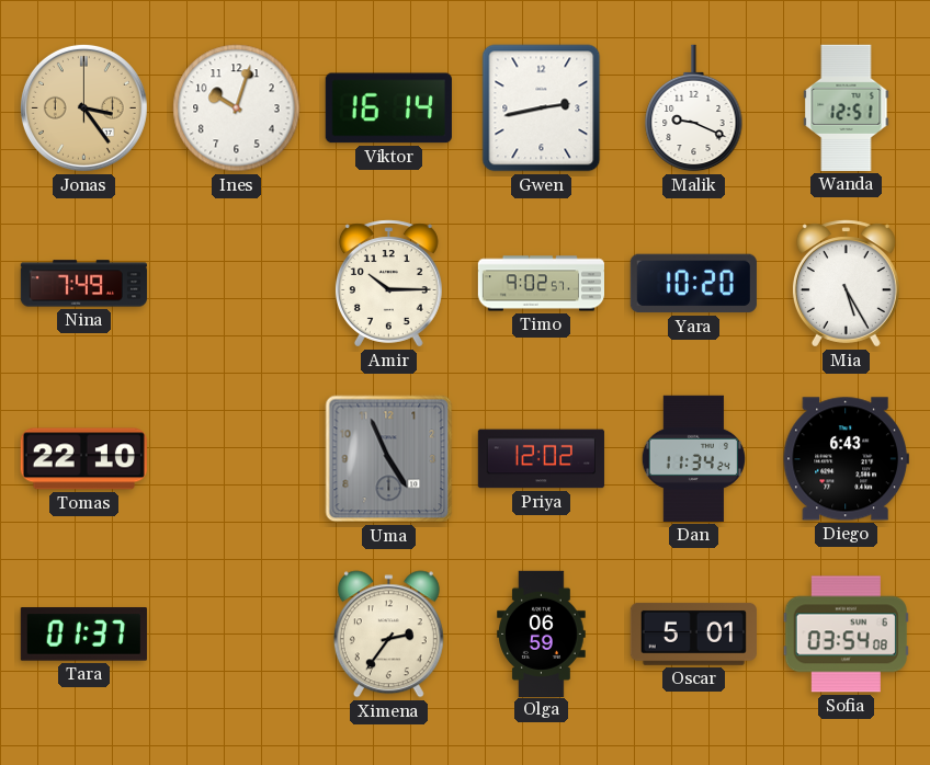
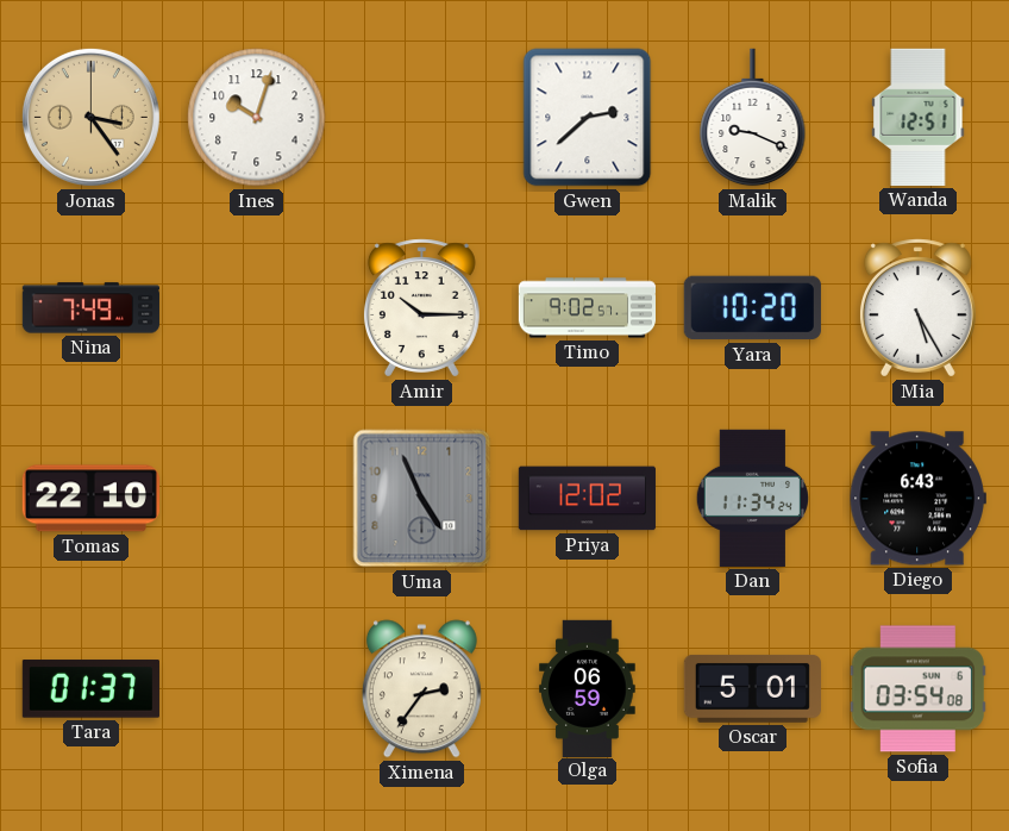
Viktor: 16:14 -> none
Gwen: 2:43 -> 2:38
